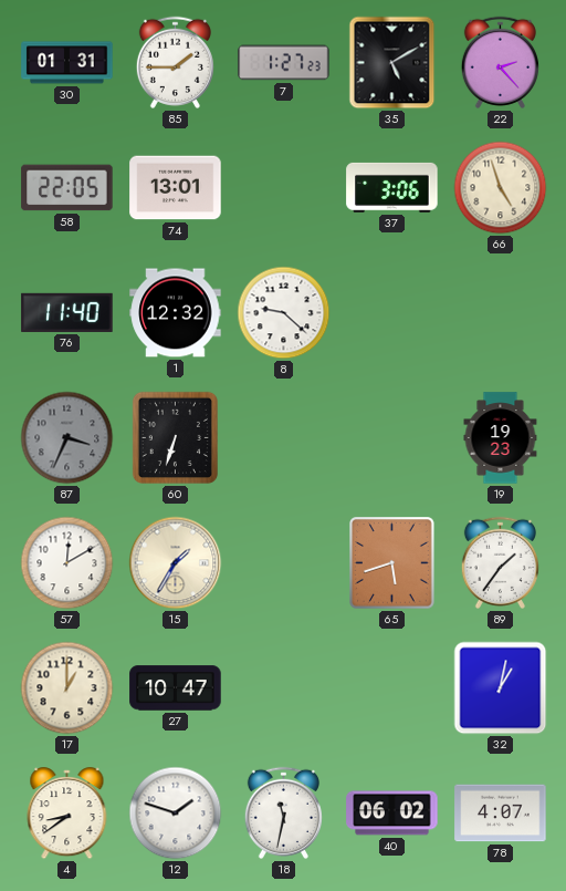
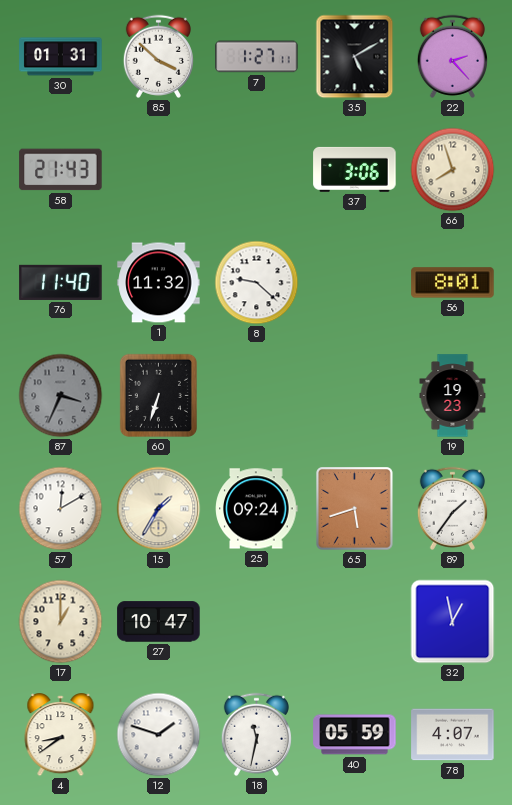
85: 1:45 -> 3:52
7: 1:27:23 -> 1:27:11
58: 22:05 -> 21:43
74: 13:01 -> none
66: 4:57 -> 7:57
1: 12:32 -> 11:32
56: none -> 8:01
25: none -> 09:24
32: 1:02 -> 12:58
40: 06:02 -> 05:59
